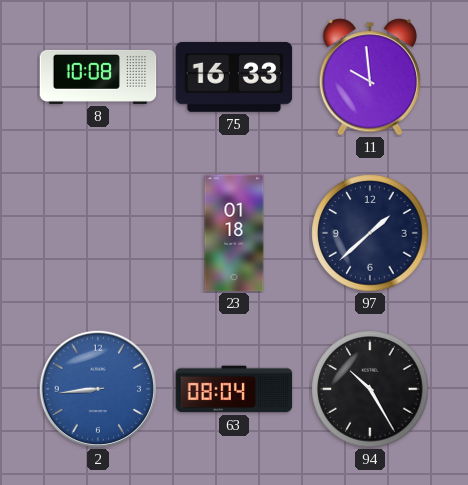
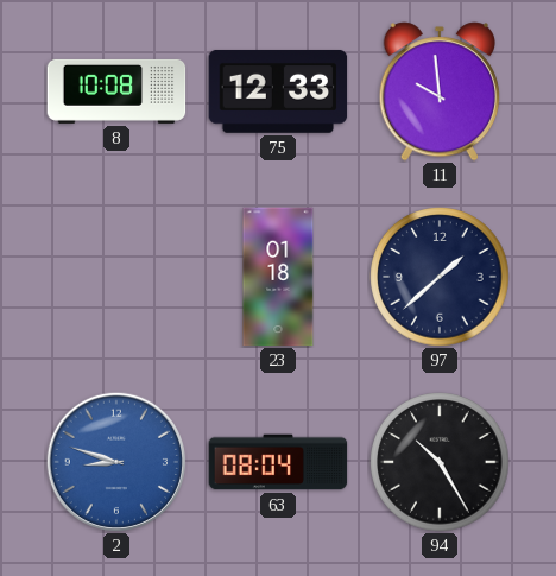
75: 16:33 -> 12:33
2: 8:44 -> 8:48
